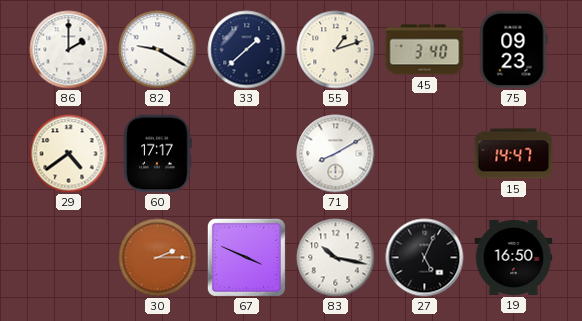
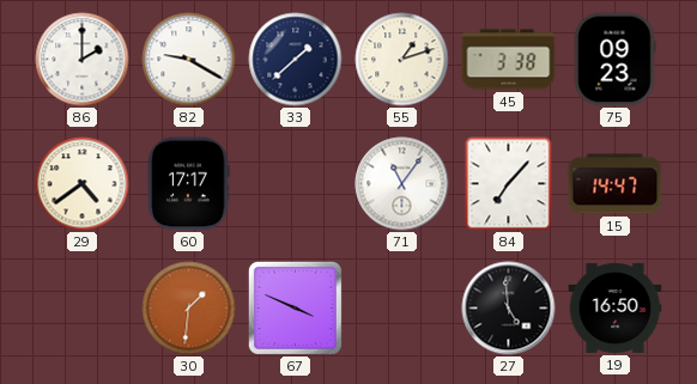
45: 3:40 -> 3:38
71: 8:10 -> 11:06
84: none -> 7:07
30: 2:15 -> 1:31
83: 10:17 -> none
27: 5:04 -> 4:59
